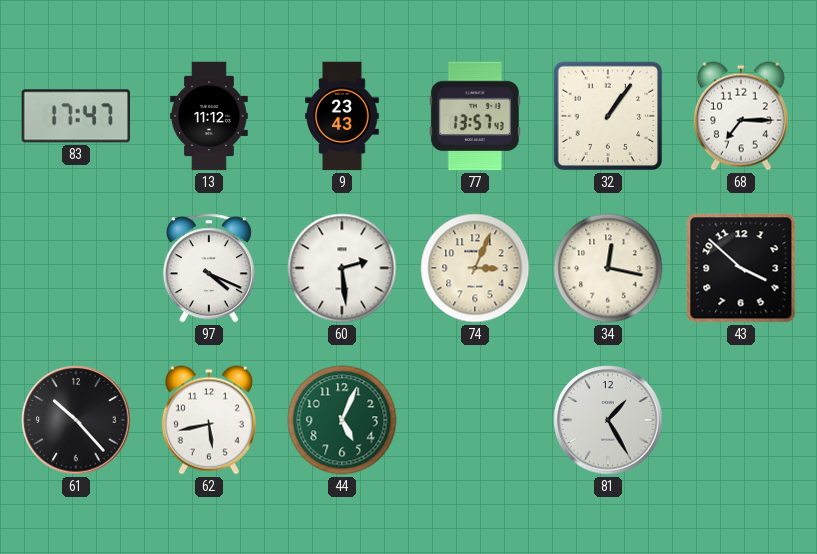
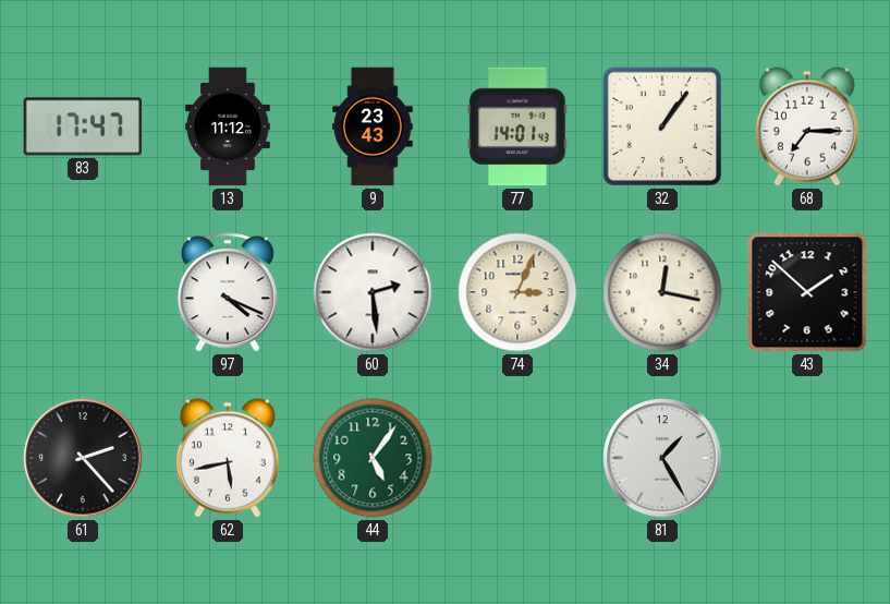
77: 13:57 -> 14:01
43: 3:52 -> 1:52
61: 10:23 -> 2:23
44: 5:04 -> 5:06
